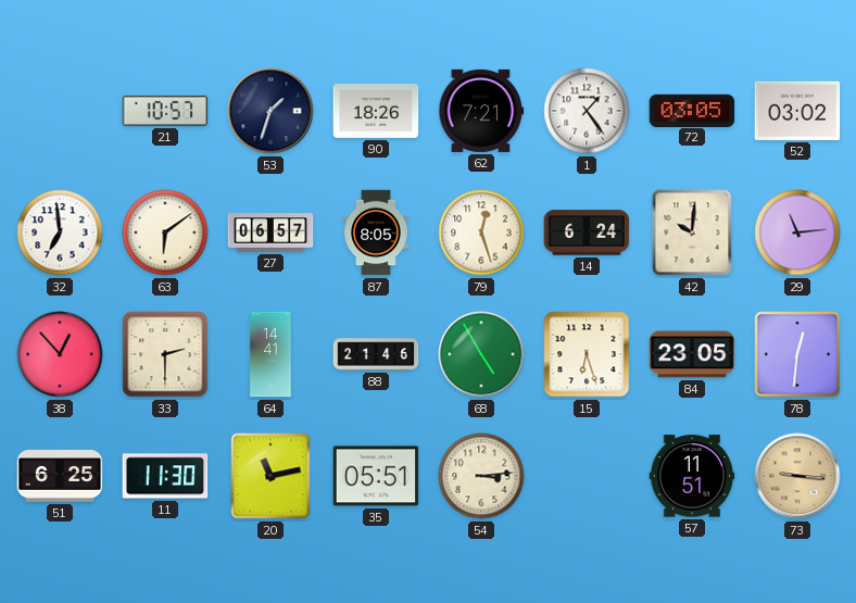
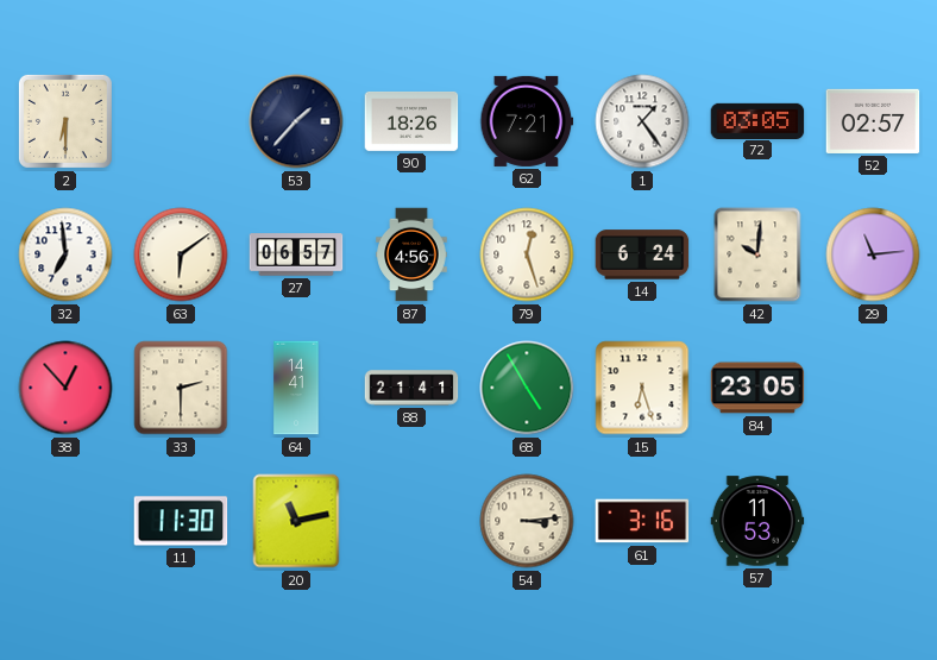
2: none -> 6:30
21: 10:57 -> none
53: 1:33 -> 1:37
52: 03:02 -> 02:57
87: 8:05 -> 4:56
88: 21:46 -> 21:41
78: 12:31 -> none
51: 6:25 -> none
35: 05:51 -> none
61: none -> 3:16
57: 11:51 -> 11:53
73: 9:16 -> none
